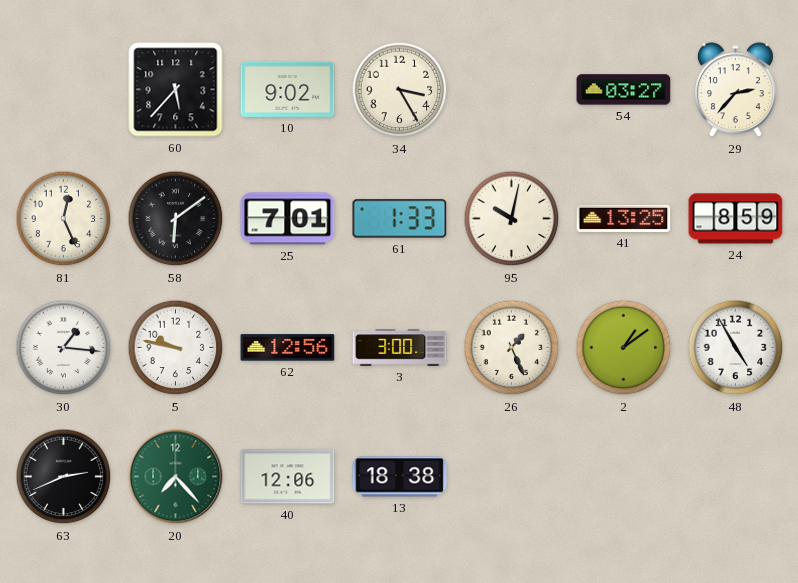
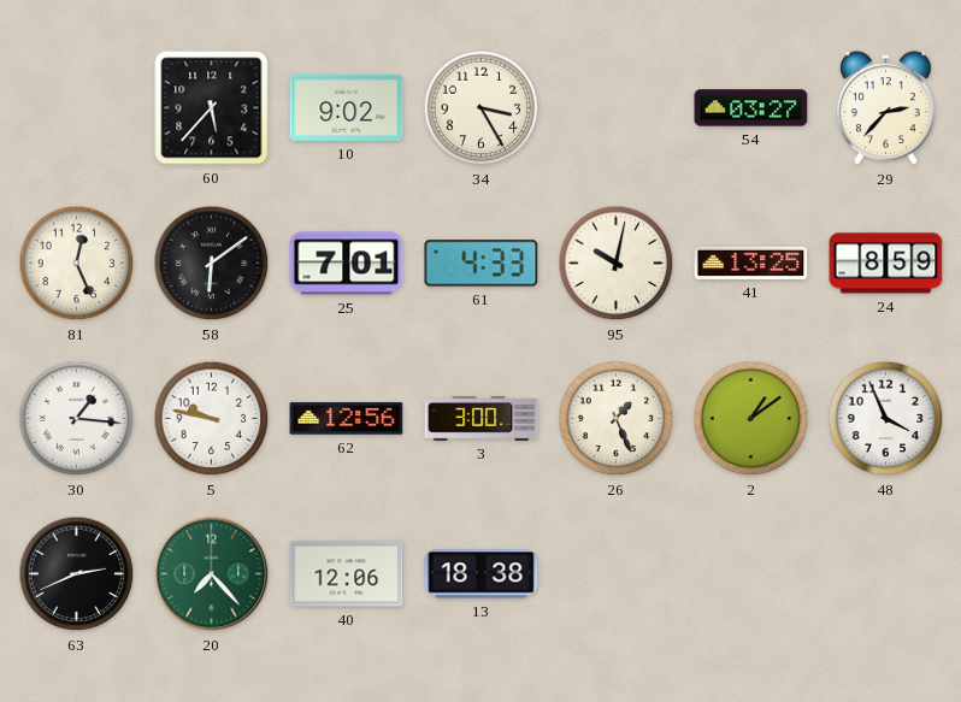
61: 1:33 -> 4:33
48: 4:55 -> 3:56
